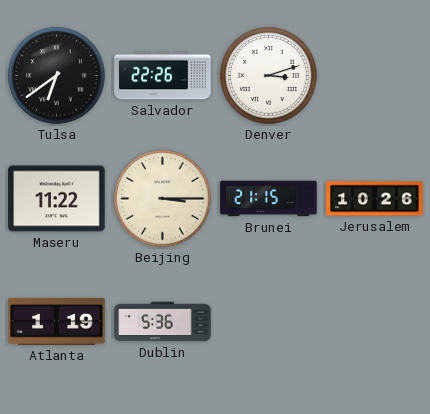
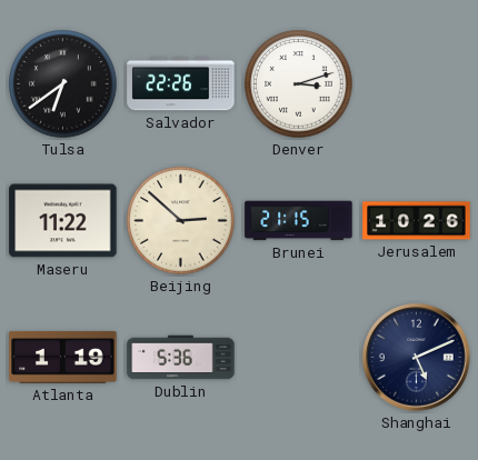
Beijing: 3:15 -> 2:52
Shanghai: none -> 5:11
